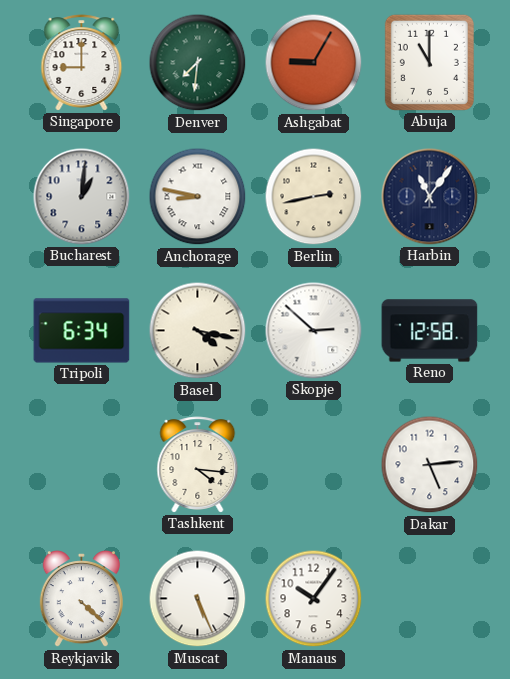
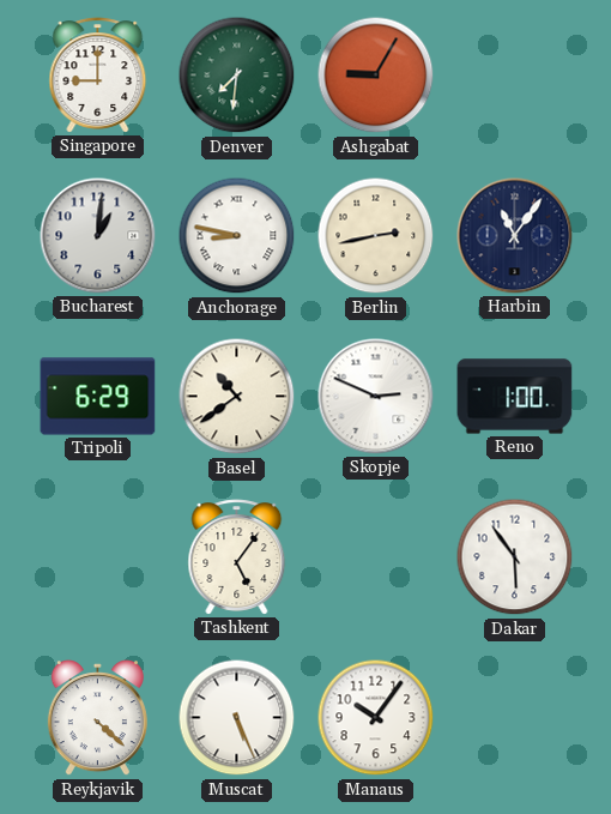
Abuja: 11:00 -> none
Tripoli: 6:34 -> 6:29
Basel: 4:17 -> 10:39
Skopje: 2:52 -> 2:49
Reno: 12:58 -> 1:00
Tashkent: 4:16 -> 5:06
Dakar: 5:14 -> 5:54
